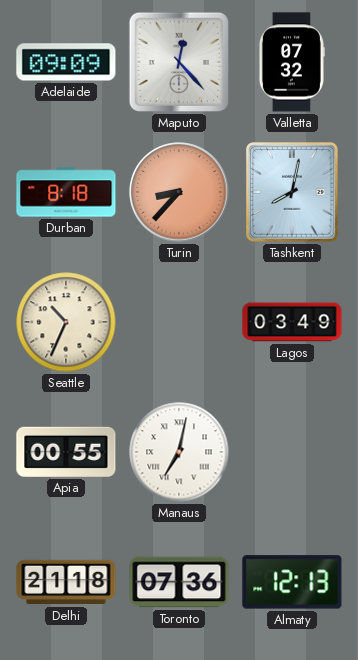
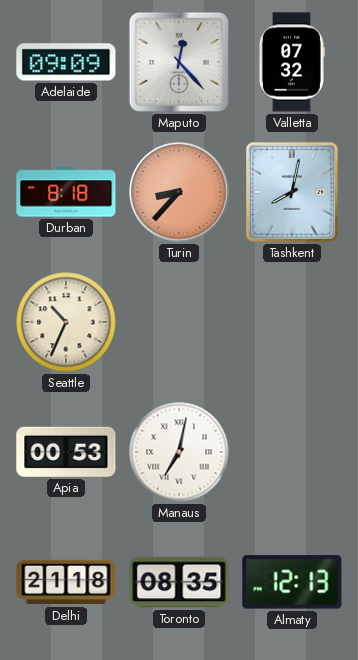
Lagos: 03:49 -> none
Apia: 00:55 -> 00:53
Toronto: 07:36 -> 08:35
